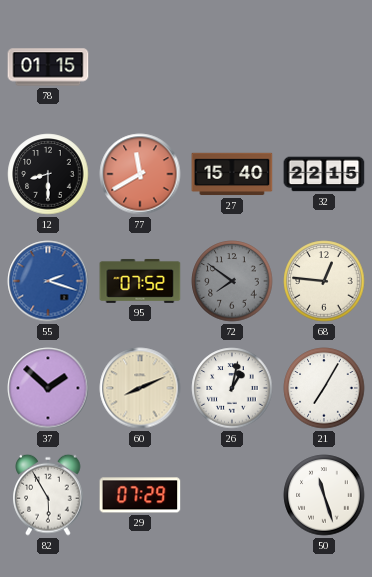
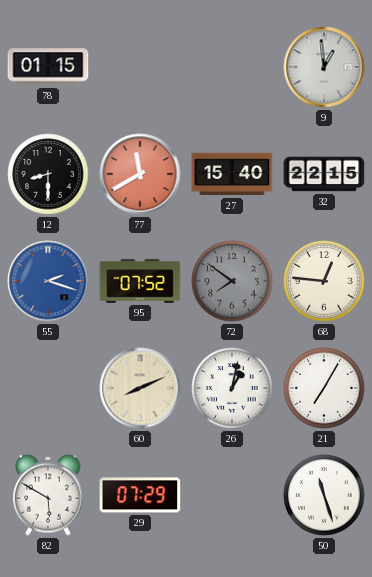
9: none -> 12:59
37: 1:52 -> none
82: 5:55 -> 5:50
